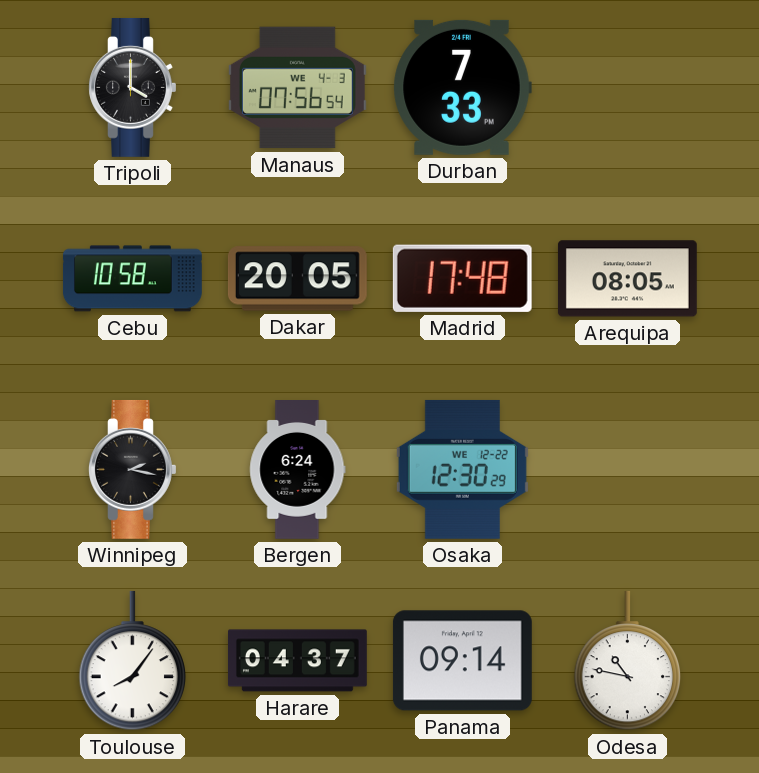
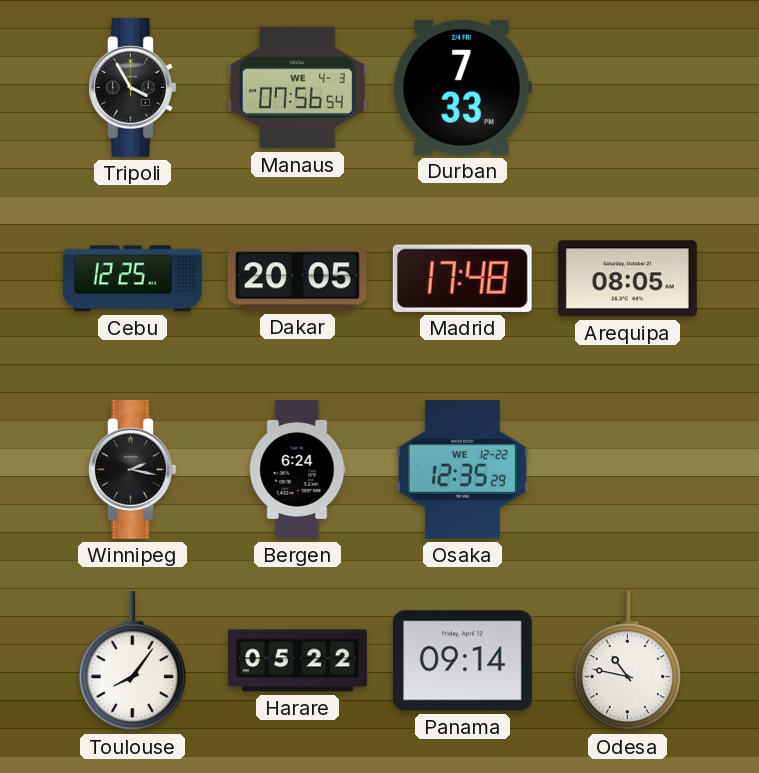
Tripoli: 4:00 -> 3:55
Cebu: 10:58 -> 12:25
Osaka: 12:30 -> 12:35
Harare: 04:37 -> 05:22
